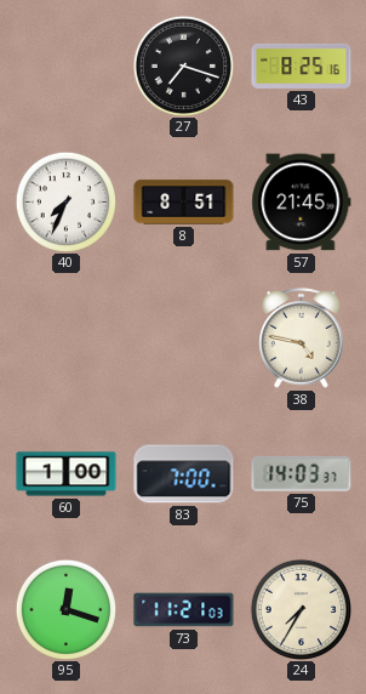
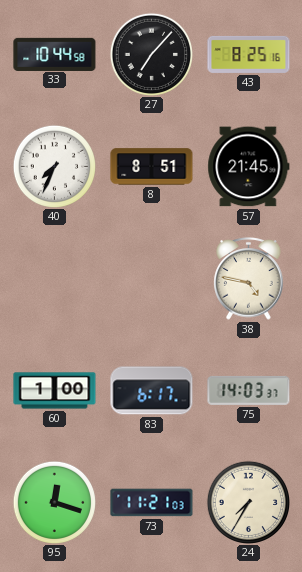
33: none -> 10:44
27: 7:18 -> 7:07
83: 7:00 -> 6:17
